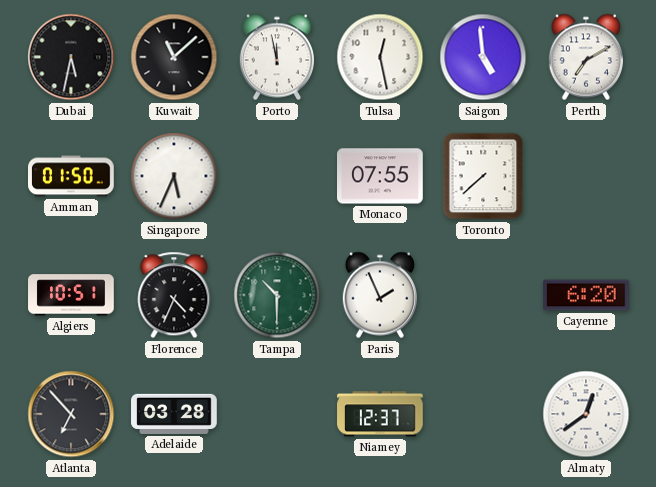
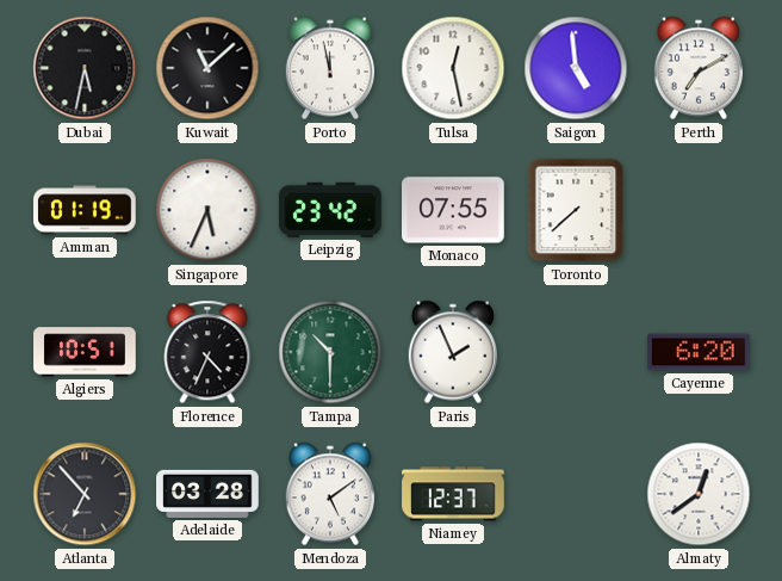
Amman: 01:50 -> 01:19
Leipzig: none -> 23:42
Mendoza: none -> 5:09
